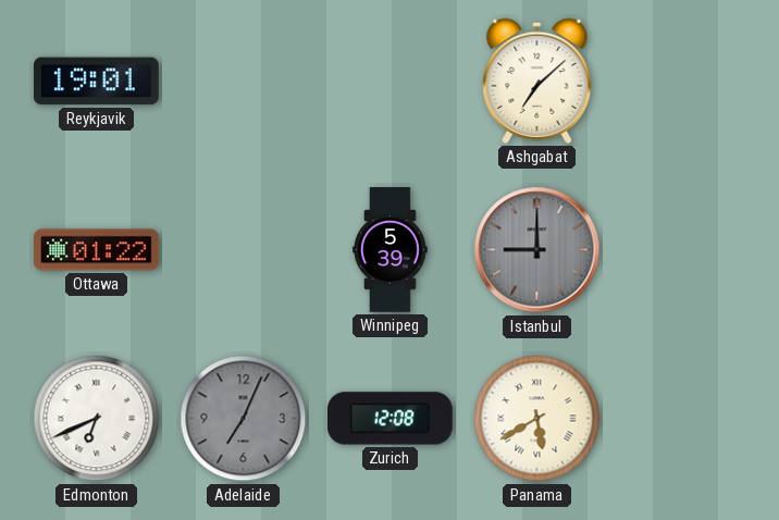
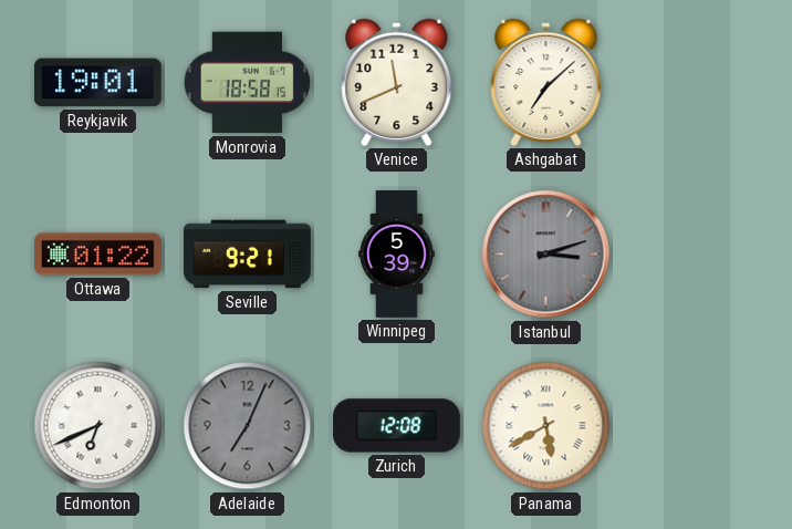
Monrovia: none -> 18:58
Venice: none -> 11:41
Seville: none -> 9:21
Istanbul: 9:00 -> 3:12
